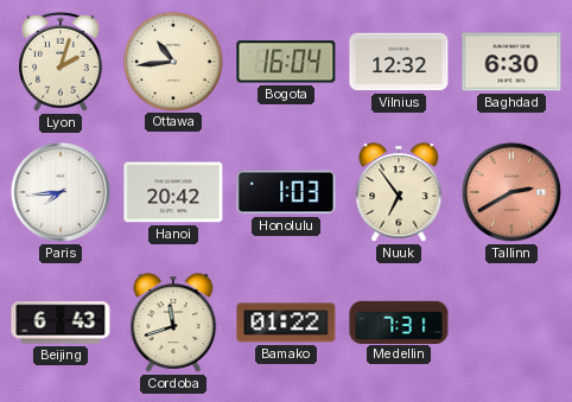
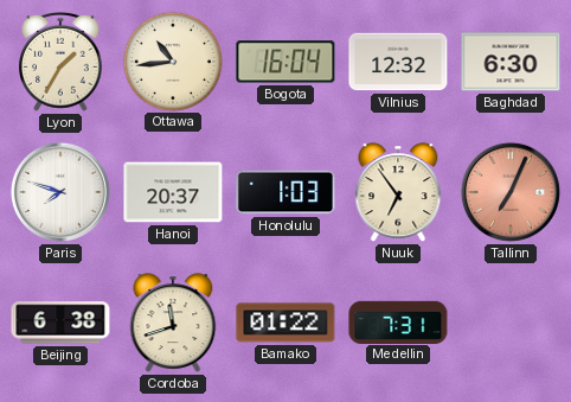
Lyon: 2:03 -> 1:35
Paris: 7:44 -> 7:48
Hanoi: 20:42 -> 20:37
Tallinn: 2:40 -> 7:04
Beijing: 6:43 -> 6:38
